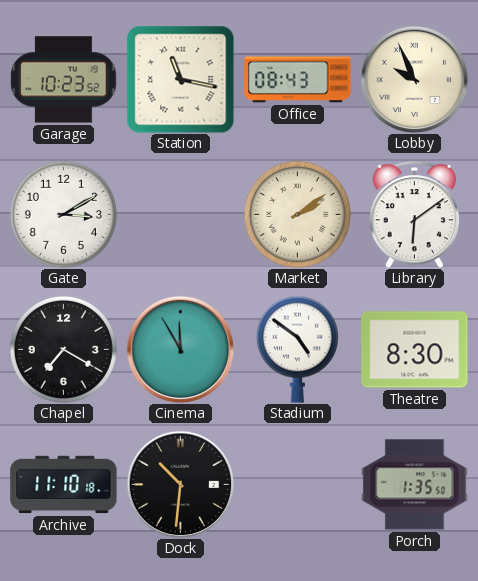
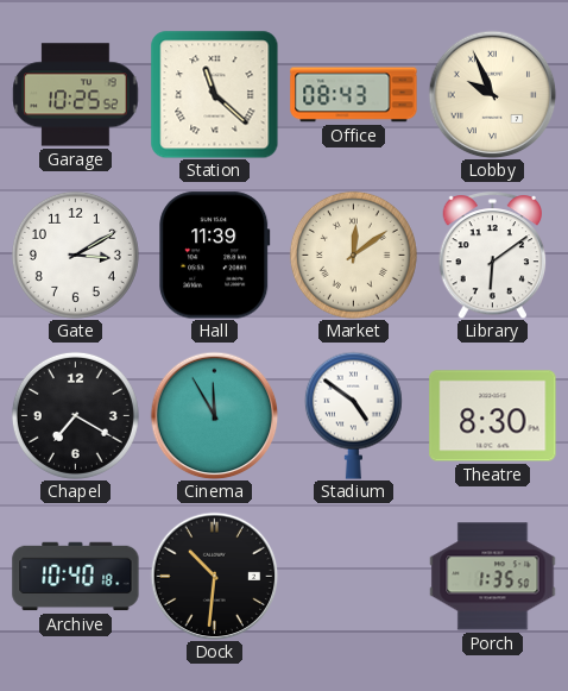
Garage: 10:23 -> 10:25
Station: 11:17 -> 11:22
Hall: none -> 11:39
Market: 2:09 -> 12:09
Archive: 11:10 -> 10:40
